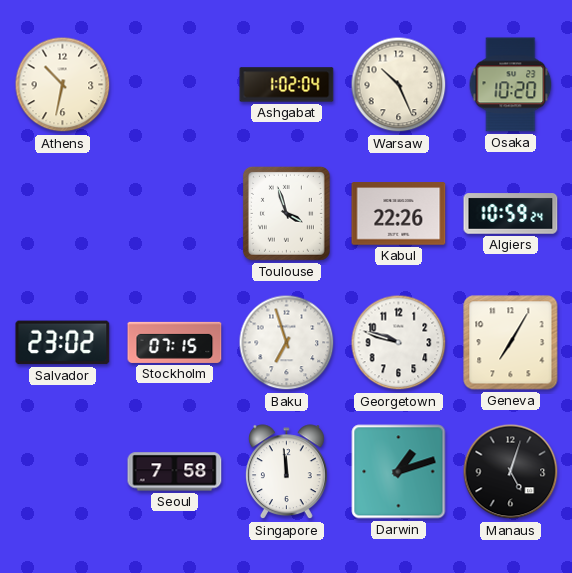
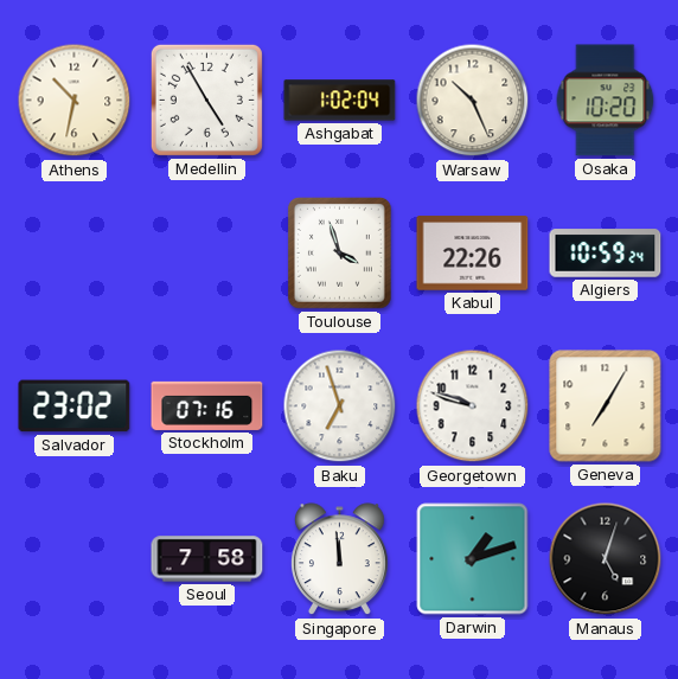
Medellin: none -> 4:55
Stockholm: 07:15 -> 07:16
